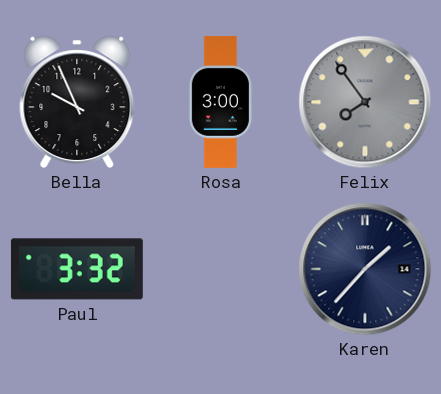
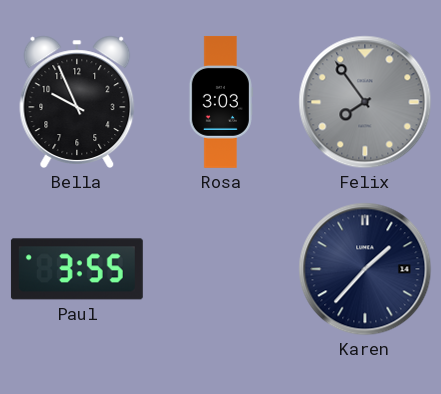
Rosa: 3:00 -> 3:03
Paul: 3:32 -> 3:55
